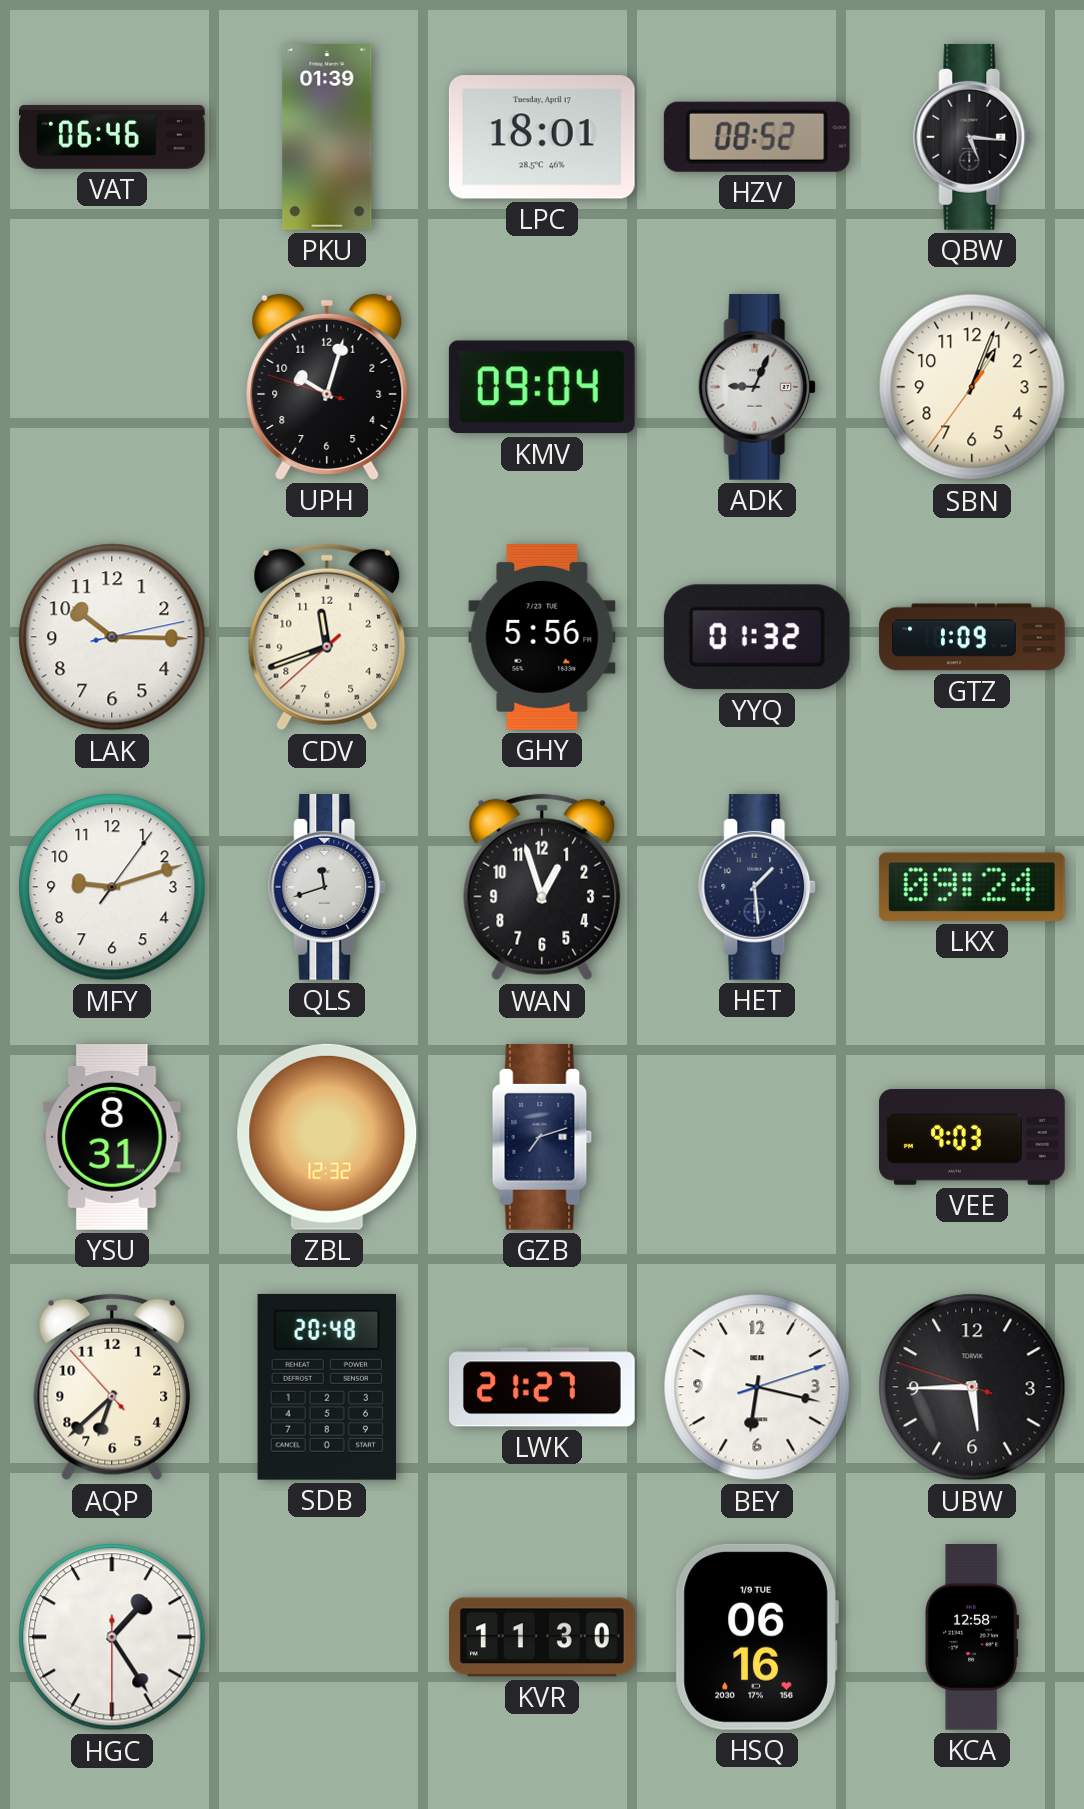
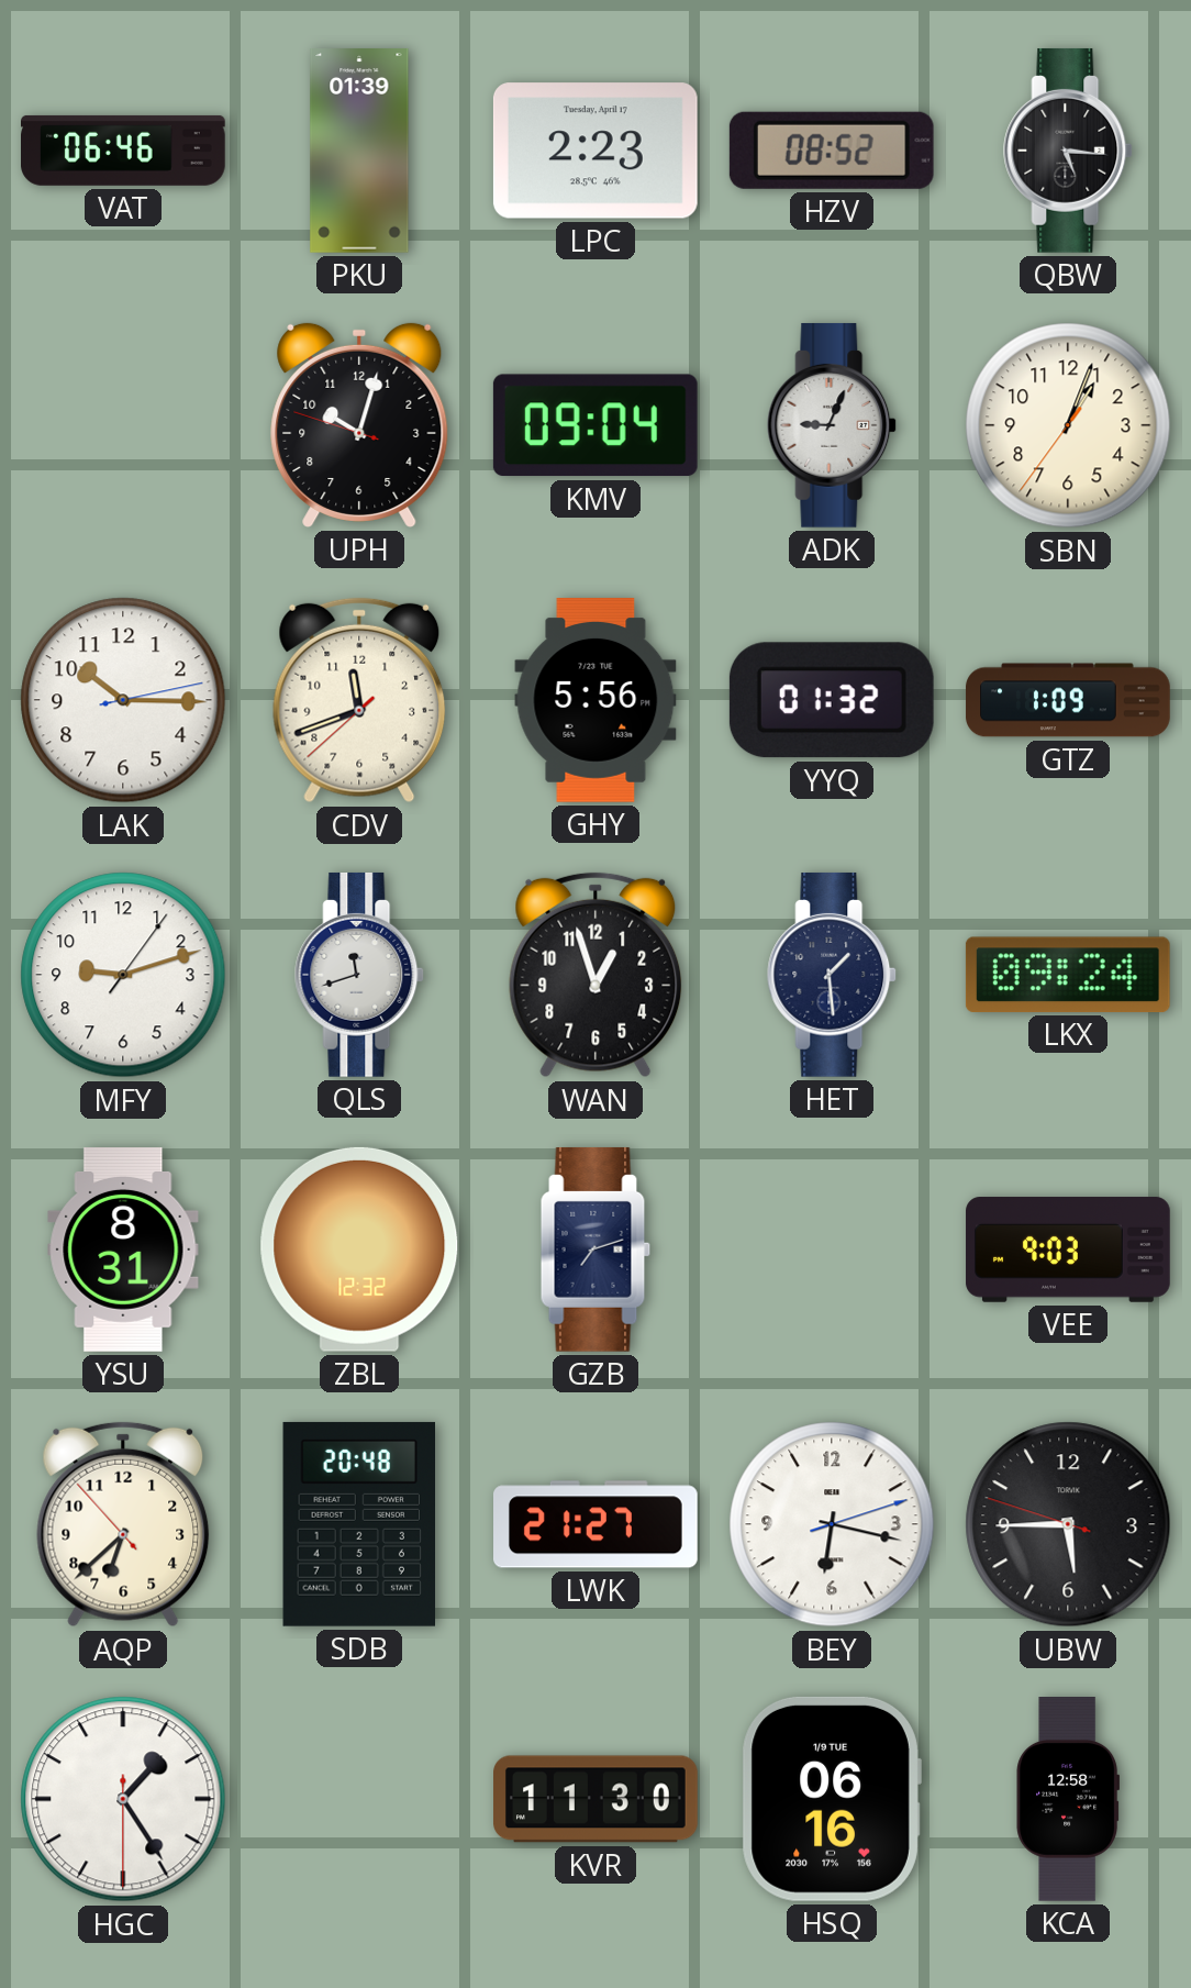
LPC: 18:01 -> 2:23
